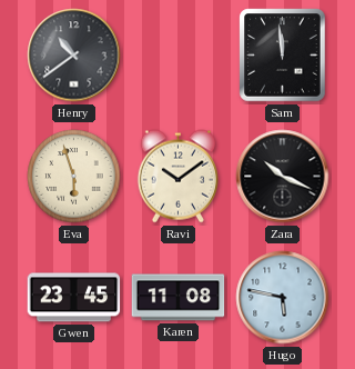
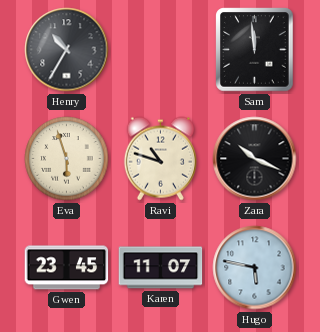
Henry: 10:39 -> 10:35
Ravi: 10:09 -> 10:48
Karen: 11:08 -> 11:07
